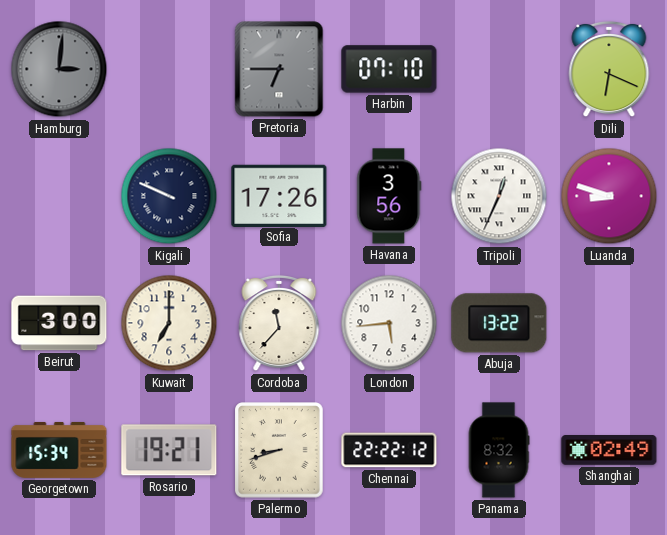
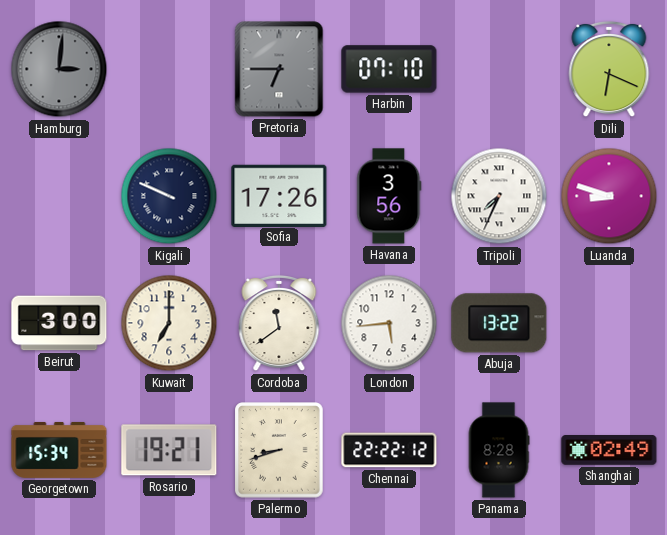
Tripoli: 12:34 -> 7:34
Cordoba: 11:37 -> 11:39
Panama: 8:32 -> 8:28
